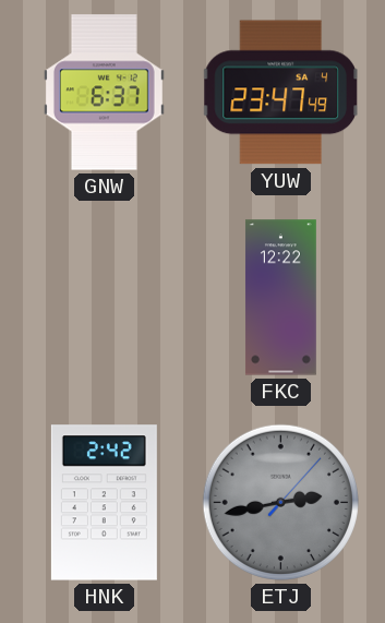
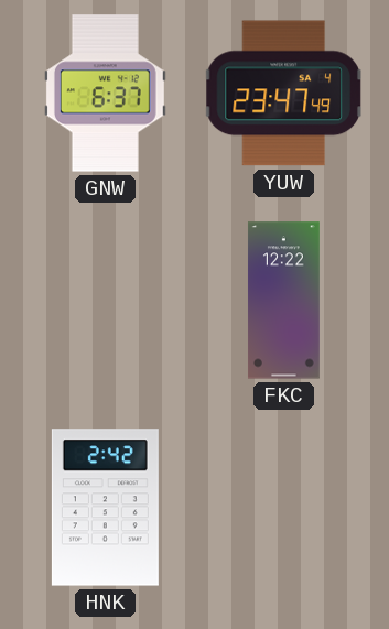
ETJ: 2:43 -> none
